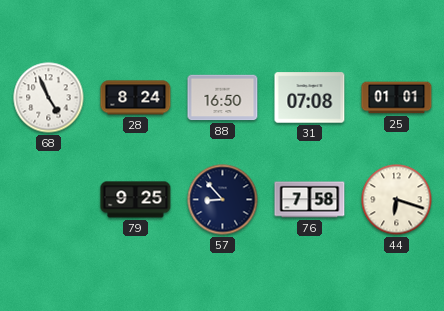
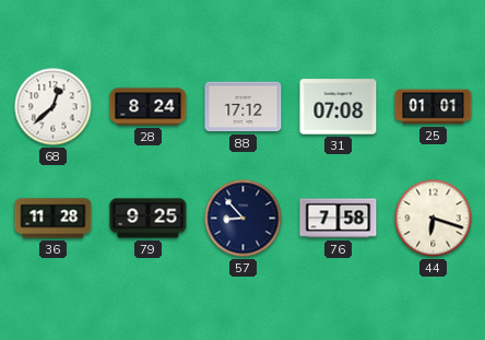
68: 4:56 -> 12:38
88: 16:50 -> 17:12
36: none -> 11:28
